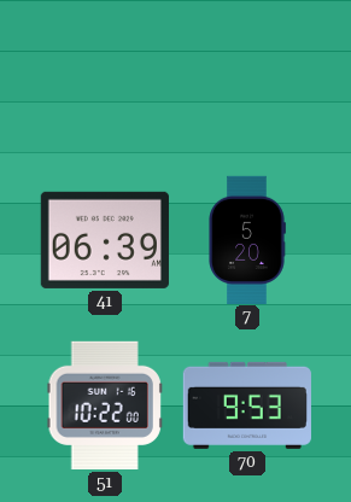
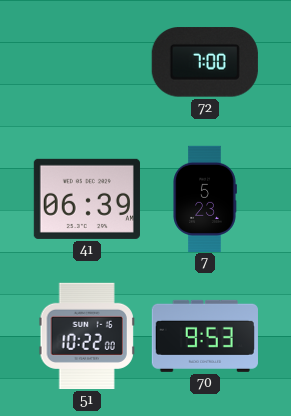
72: none -> 7:00
7: 5:20 -> 5:23
